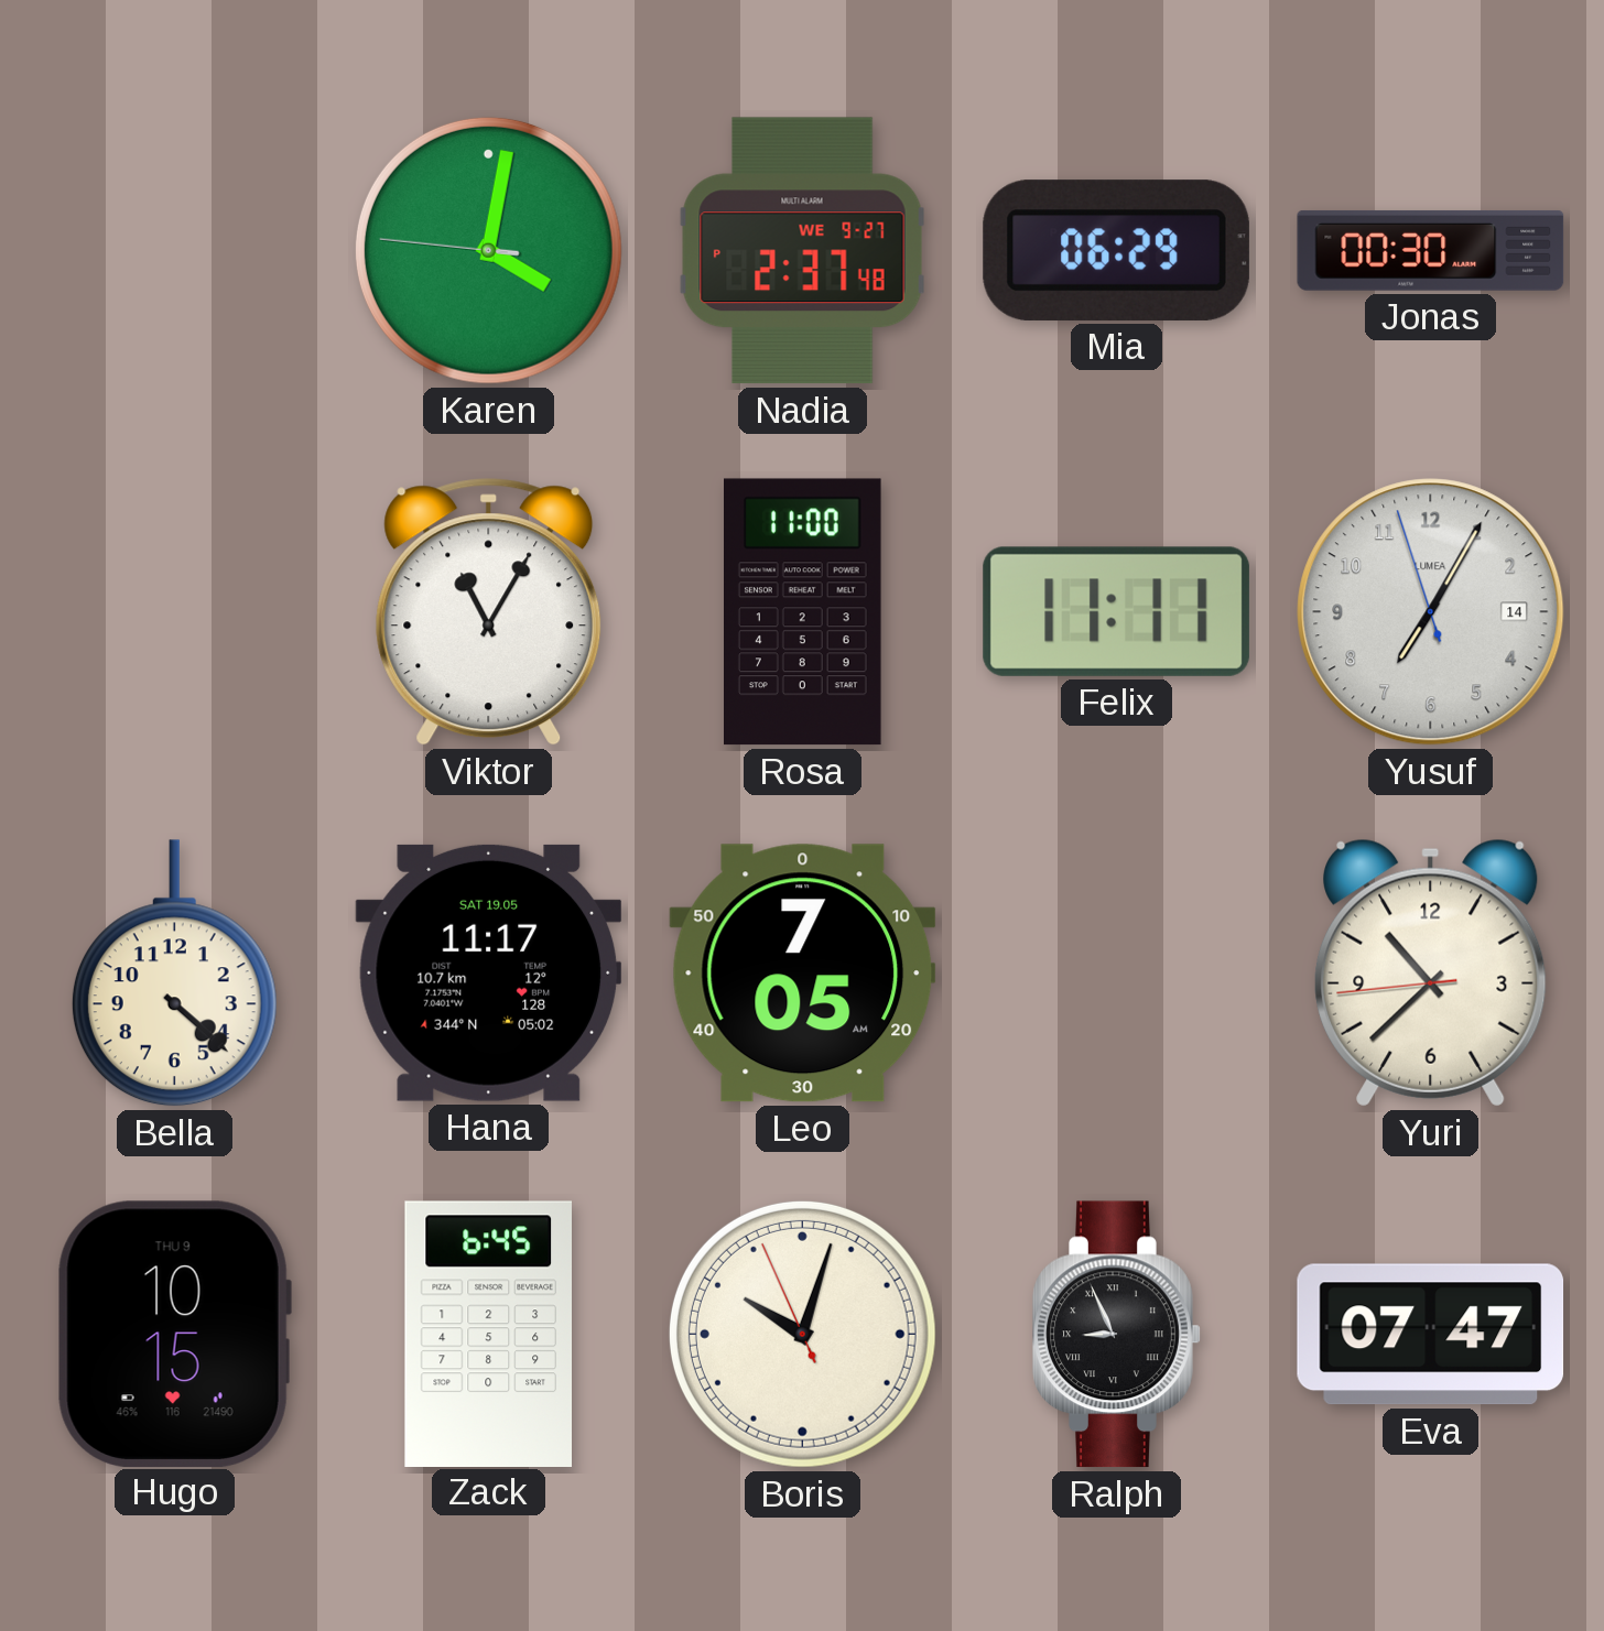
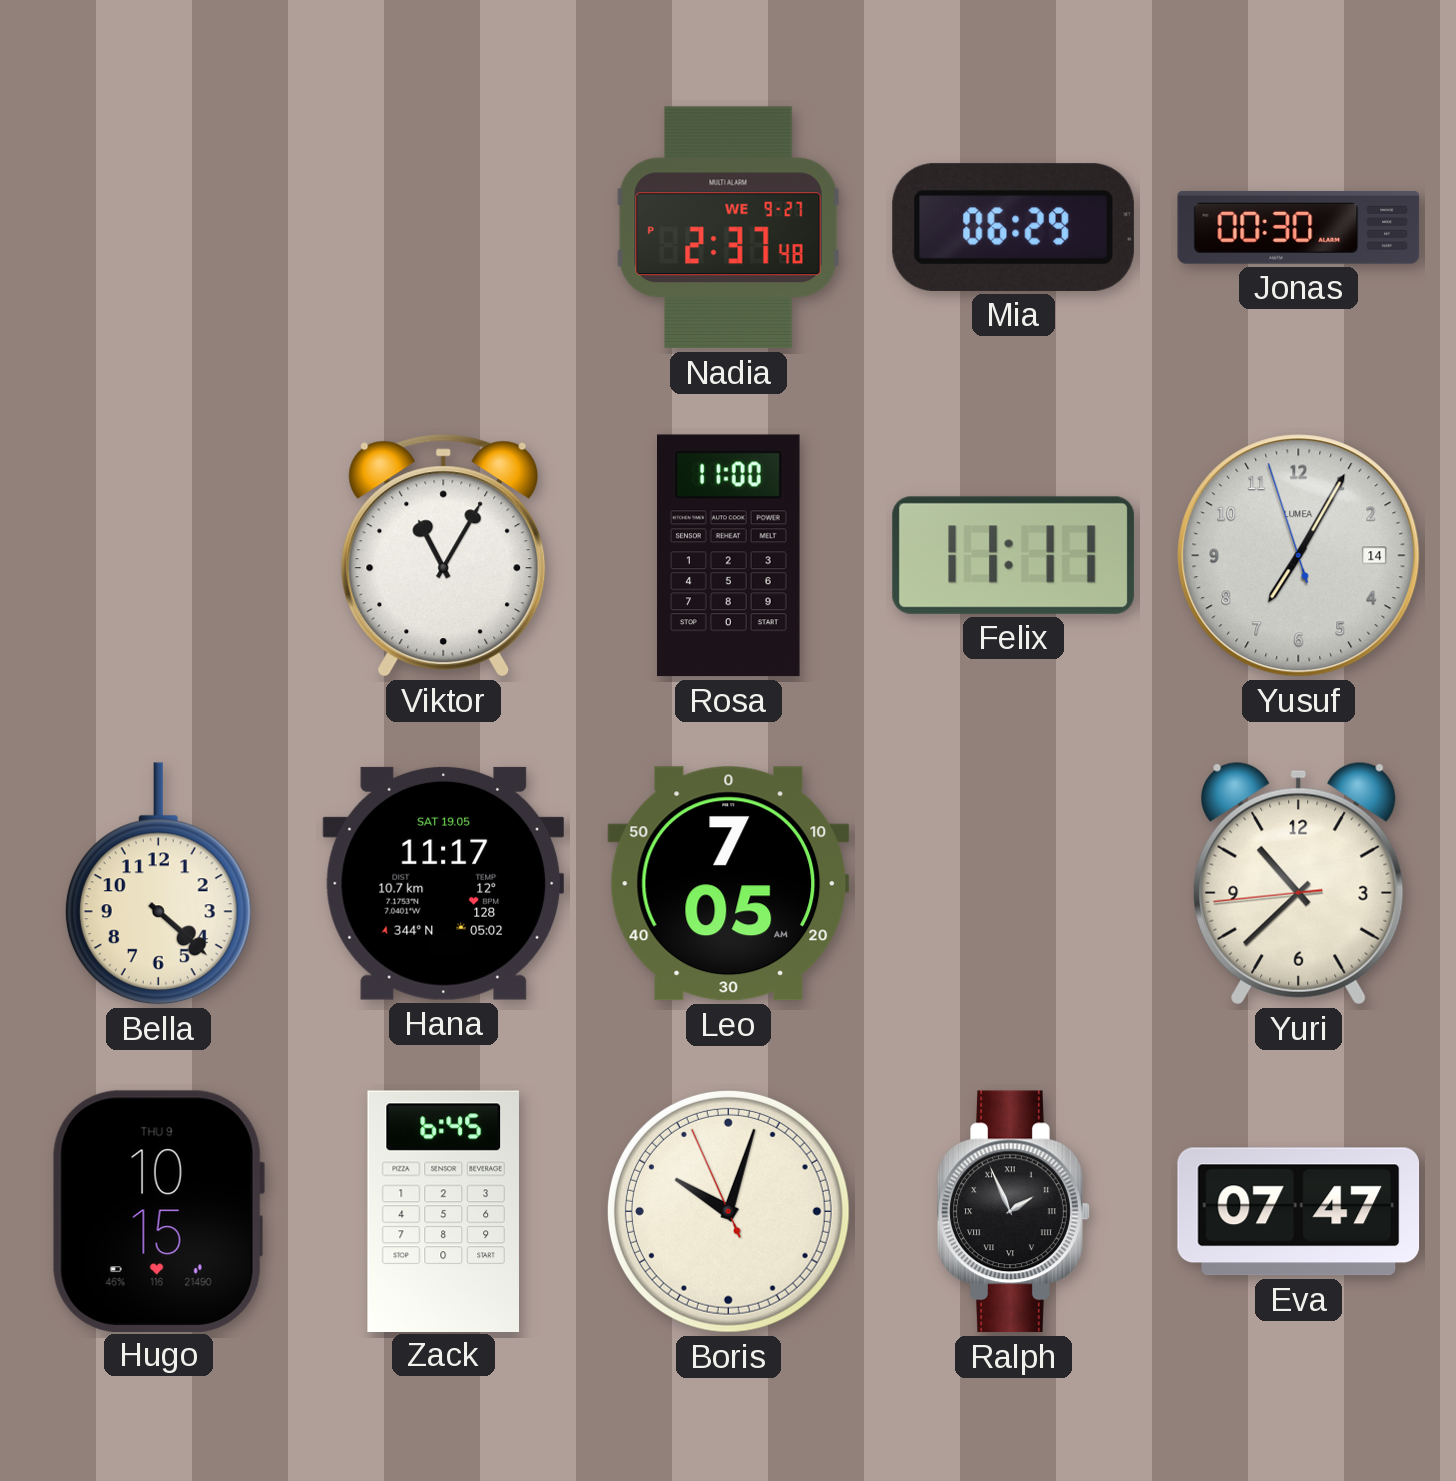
Karen: 4:01 -> none
Ralph: 8:56 -> 1:56
